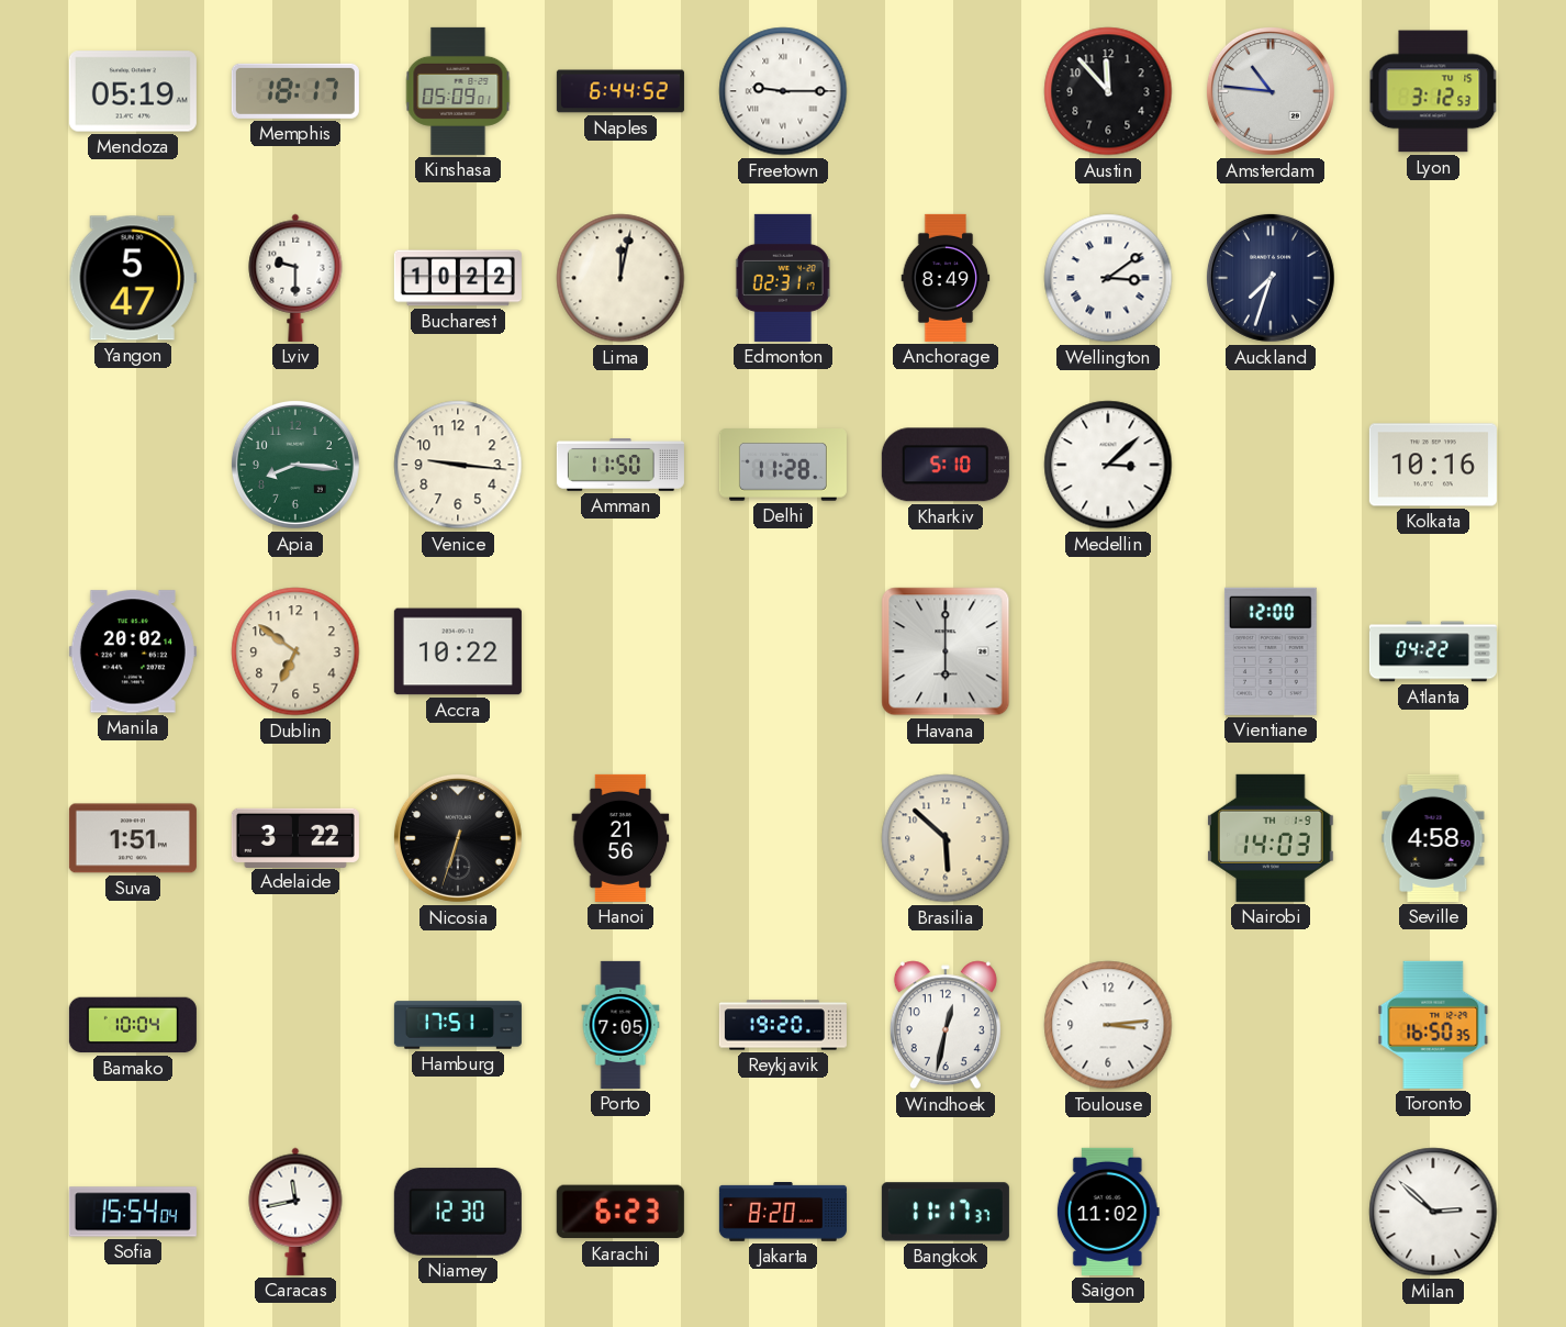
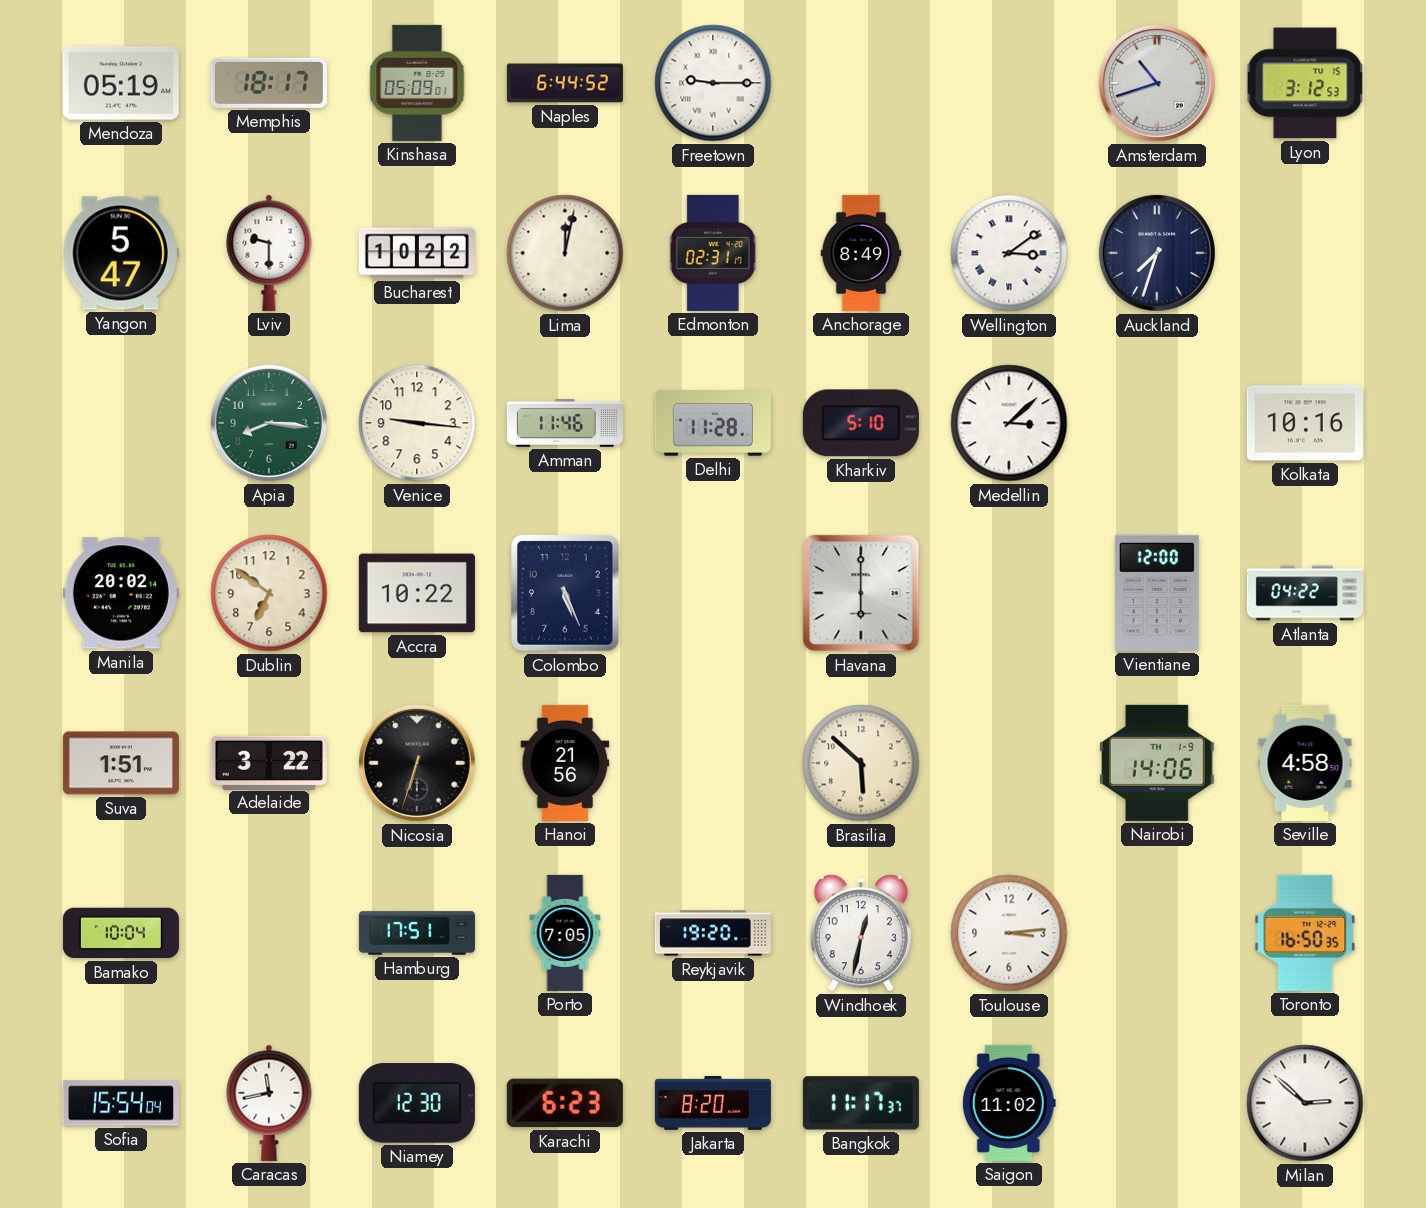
Austin: 11:53 -> none
Amsterdam: 10:46 -> 10:42
Amman: 11:50 -> 11:46
Colombo: none -> 5:26
Nairobi: 14:03 -> 14:06
